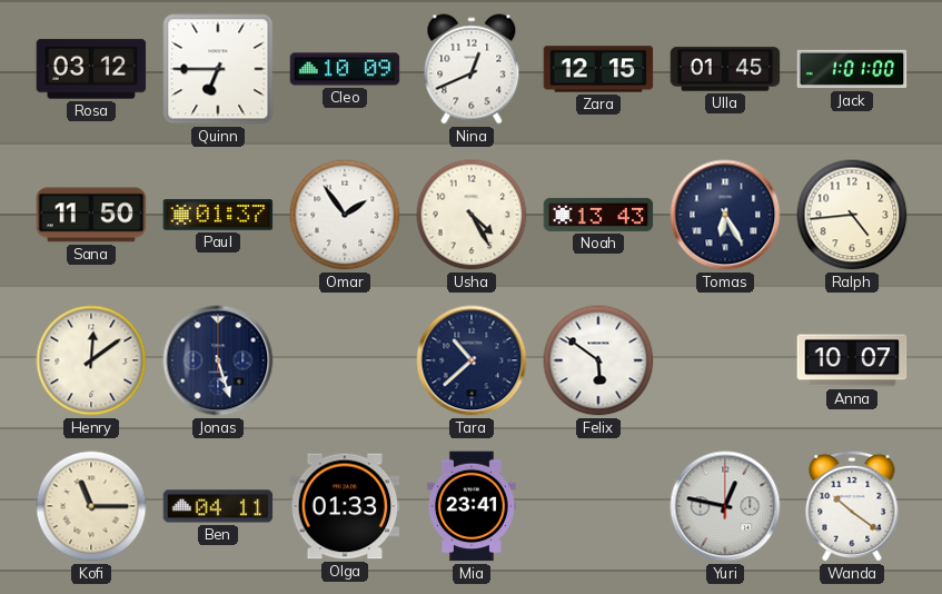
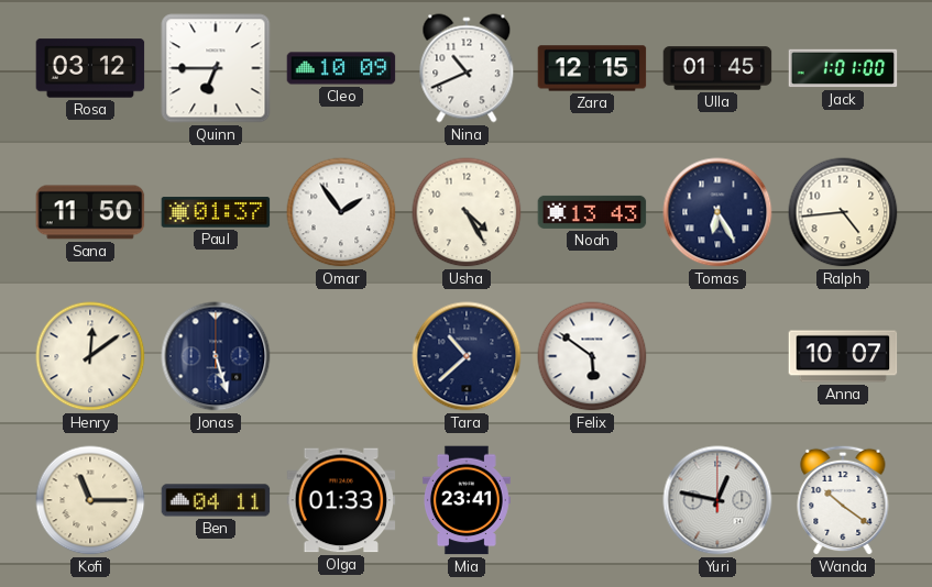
Nina: 12:41 -> 10:41
